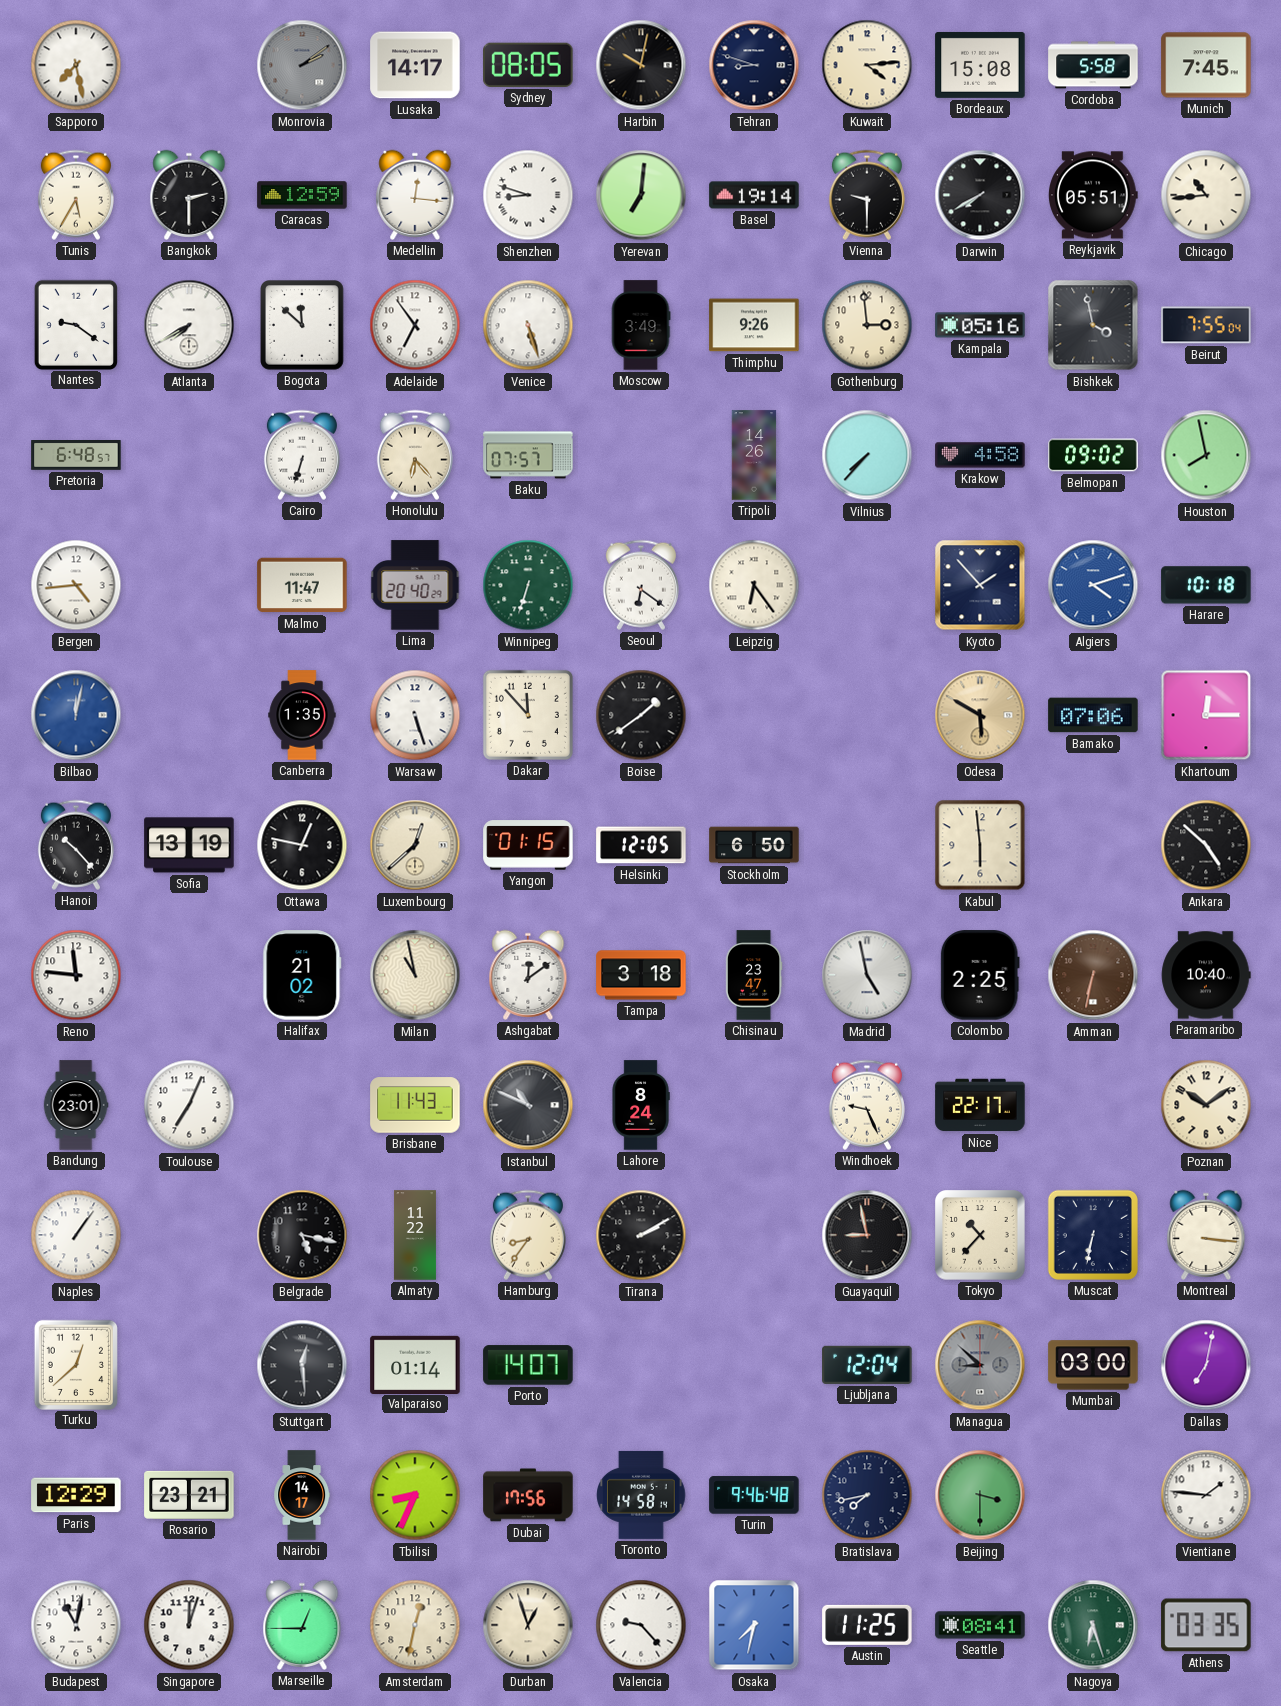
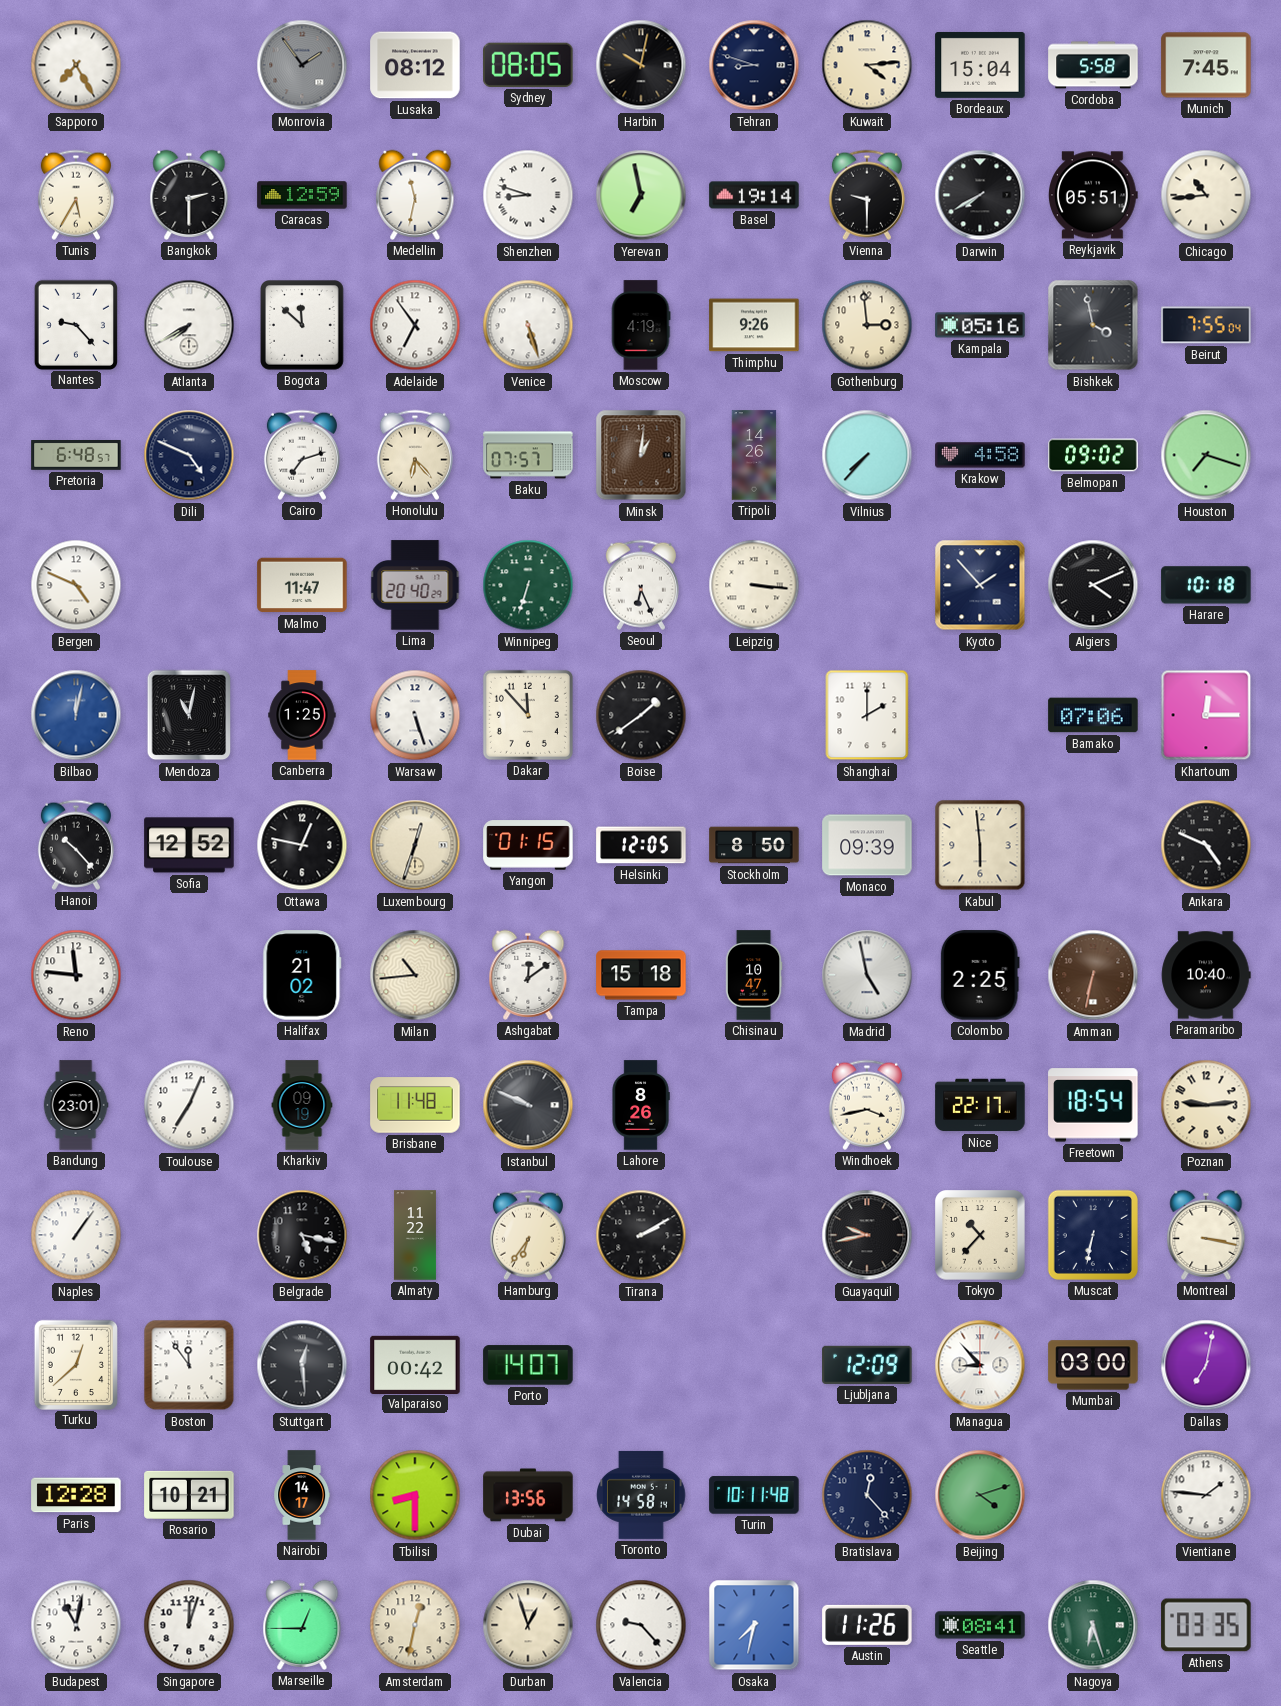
Sapporo: 7:28 -> 7:25
Monrovia: 2:09 -> 1:54
Lusaka: 14:17 -> 08:12
Bordeaux: 15:08 -> 15:04
Medellin: 12:16 -> 11:32
Yerevan: 7:01 -> 6:58
Nantes: 9:21 -> 9:23
Moscow: 3:49 -> 4:19
Dili: none -> 4:49
Cairo: 6:33 -> 7:12
Minsk: none -> 1:01
Houston: 7:58 -> 7:18
Bergen: 4:44 -> 4:49
Seoul: 6:21 -> 6:26
Leipzig: 6:24 -> 3:16
Algiers: 4:12 -> 4:11
Algiers dial: blue -> black
Mendoza: none -> 11:02
Canberra: 1:35 -> 1:25
Shanghai: none -> 2:00
Odesa: 5:50 -> none
Sofia: 13:19 -> 12:52
Luxembourg: 12:38 -> 12:33
Stockholm: 6:50 -> 8:50
Monaco: none -> 09:39
Ankara: 4:52 -> 4:49
Milan: 10:58 -> 10:44
Tampa: 3:18 -> 15:18
Chisinau: 23:47 -> 10:47
Kharkiv: none -> 09:19
Brisbane: 11:43 -> 11:48
Istanbul: 10:49 -> 9:49
Lahore: 8:24 -> 8:26
Windhoek: 9:26 -> 3:43
Freetown: none -> 18:54
Poznan: 10:09 -> 9:14
Hamburg: 8:36 -> 6:36
Guayaquil: 8:58 -> 9:43
Montreal: 3:16 -> 3:17
Boston: none -> 11:54
Valparaiso: 01:14 -> 00:42
Ljubljana: 12:04 -> 12:09
Managua: 8:52 -> 8:53
Managua dial: grey -> white
Paris: 12:29 -> 12:28
Rosario: 23:21 -> 10:21
Tbilisi: 8:34 -> 8:30
Dubai: 17:56 -> 13:56
Turin: 9:46 -> 10:11
Bratislava: 7:43 -> 12:23
Beijing: 3:30 -> 4:12
Austin: 11:25 -> 11:26
